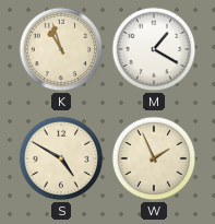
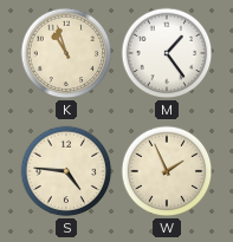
M: 1:20 -> 1:24
S: 4:50 -> 4:46
